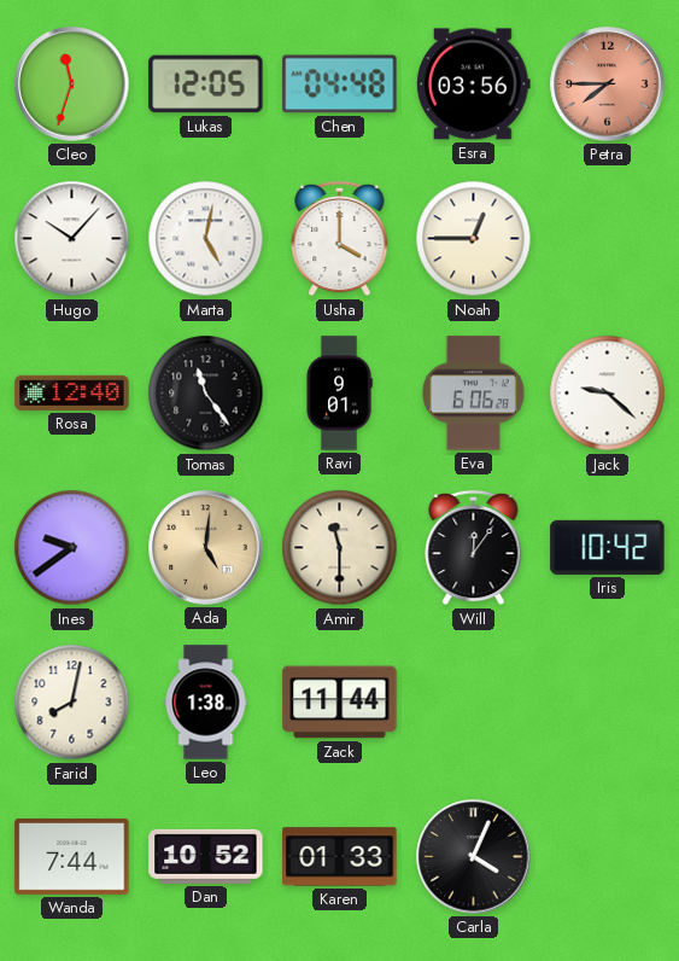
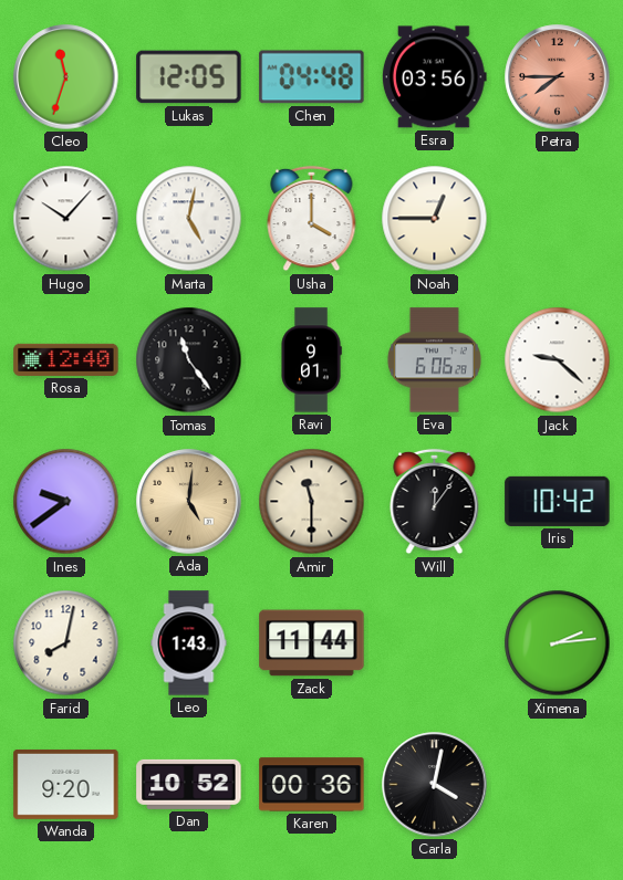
Leo: 1:38 -> 1:43
Ximena: none -> 2:14
Wanda: 7:44 -> 9:20
Karen: 01:33 -> 00:36
Carla: 4:04 -> 4:02
